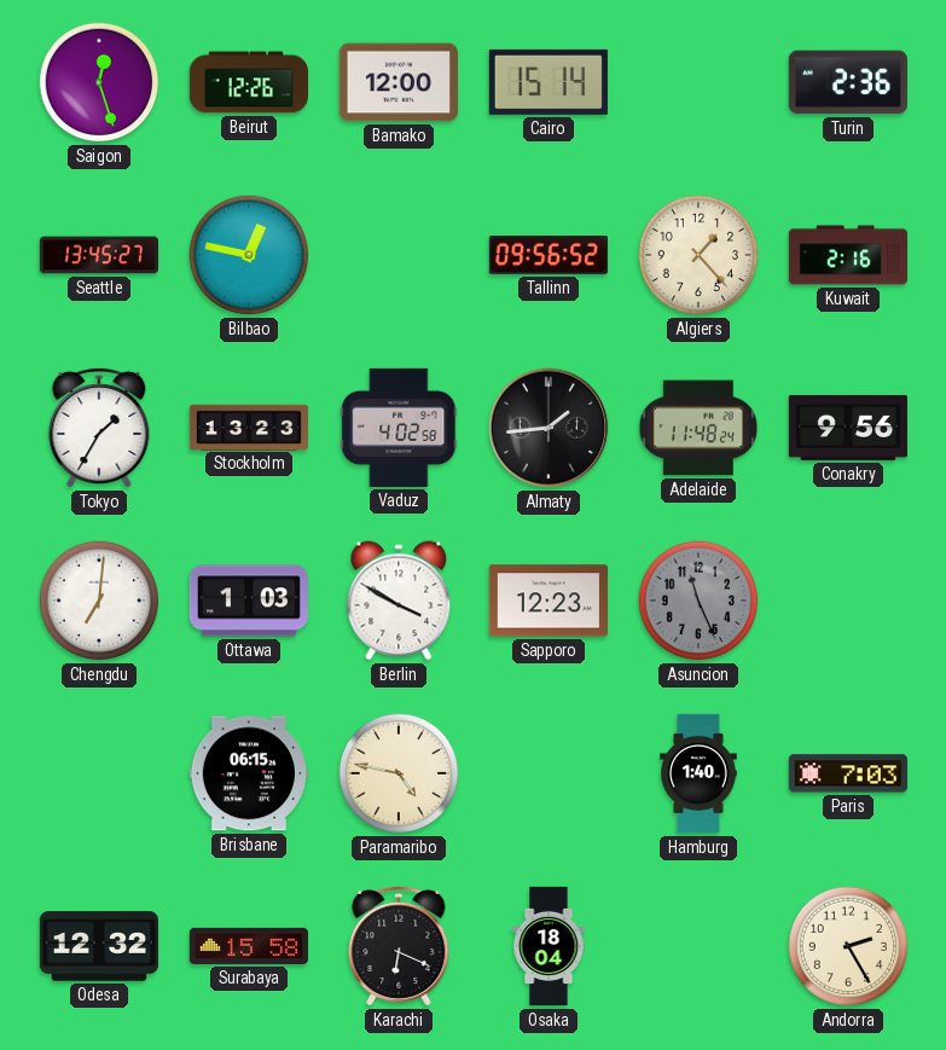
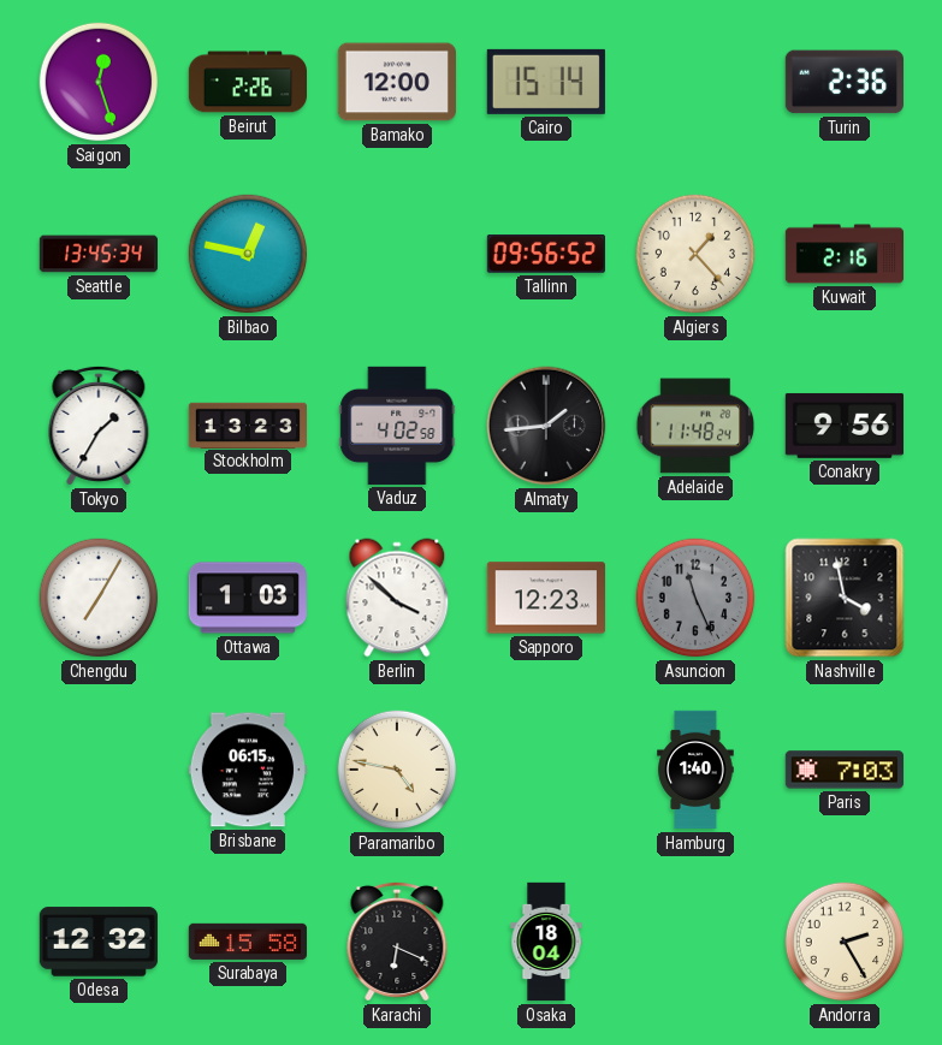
Beirut: 12:26 -> 2:26
Seattle: 13:45:27 -> 13:45:34
Chengdu: 7:01 -> 7:05
Berlin: 3:50 -> 3:52
Nashville: none -> 3:58
